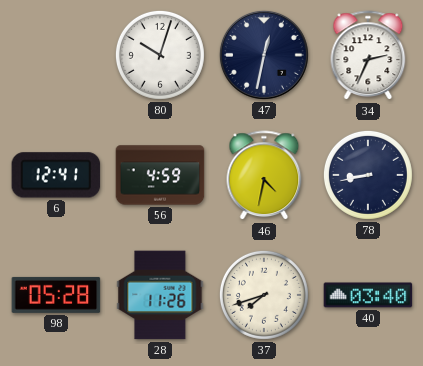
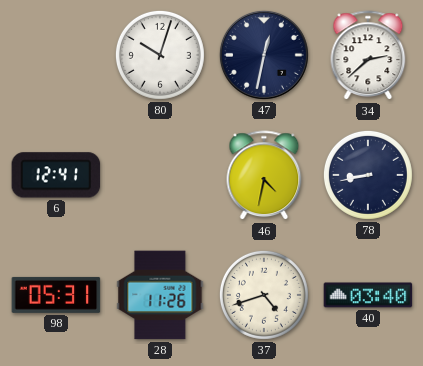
34: 2:34 -> 2:38
56: 4:59 -> none
98: 05:28 -> 05:31
37: 7:42 -> 4:42
